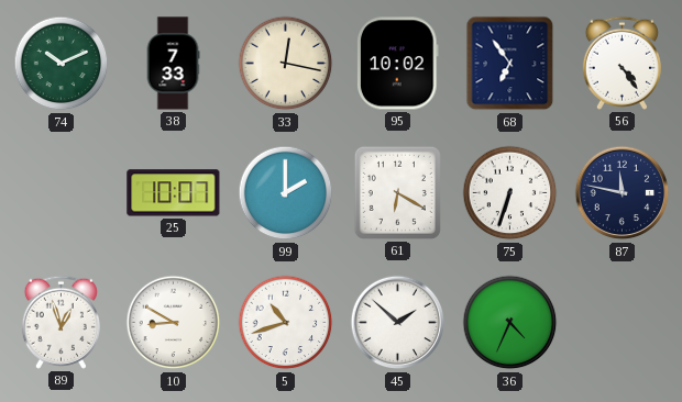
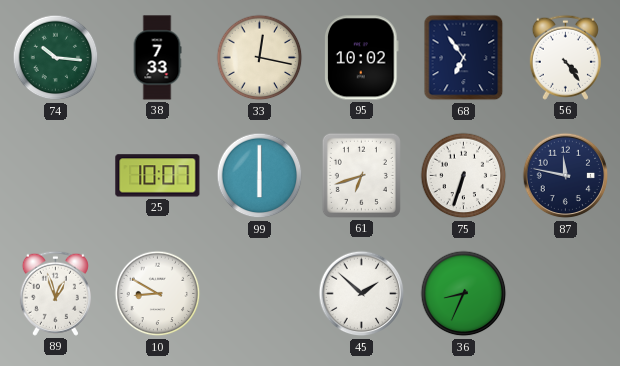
74: 10:11 -> 10:16
99: 2:00 -> 6:00
61: 6:20 -> 6:42
5: 10:42 -> none
36: 4:34 -> 8:34
